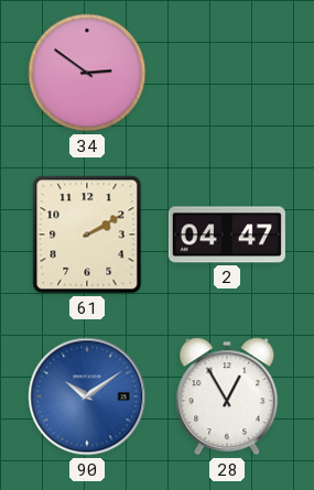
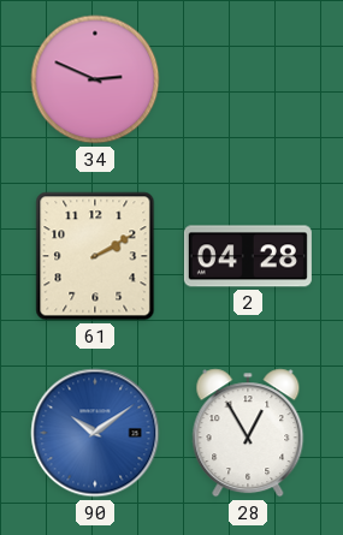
34: 2:51 -> 2:49
2: 04:47 -> 04:28
